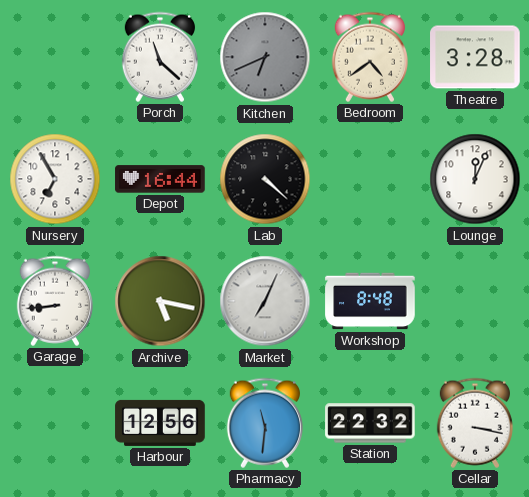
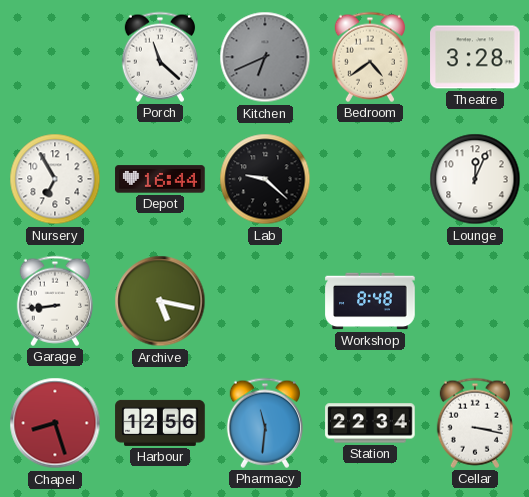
Lab: 4:22 -> 9:22
Market: 7:04 -> none
Chapel: none -> 8:27
Station: 22:32 -> 22:34
